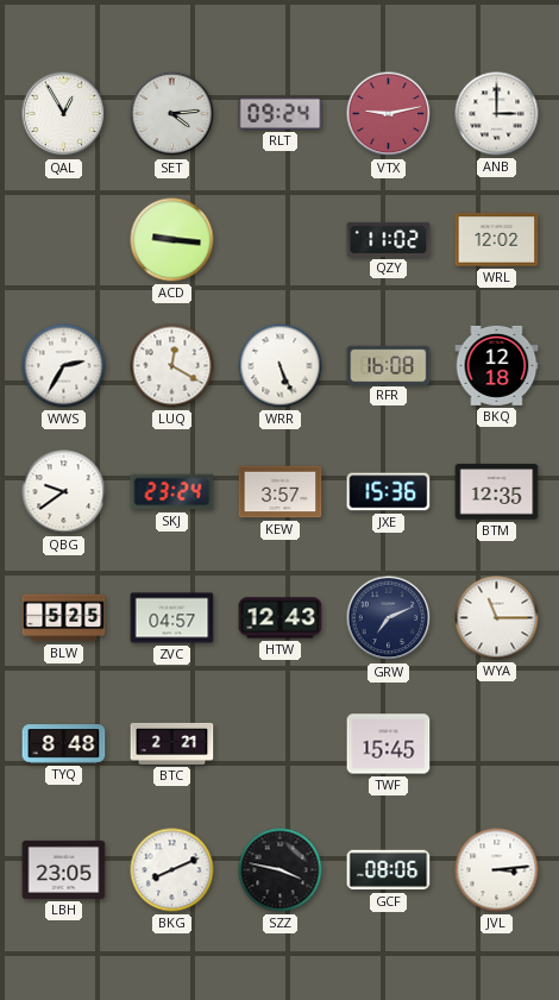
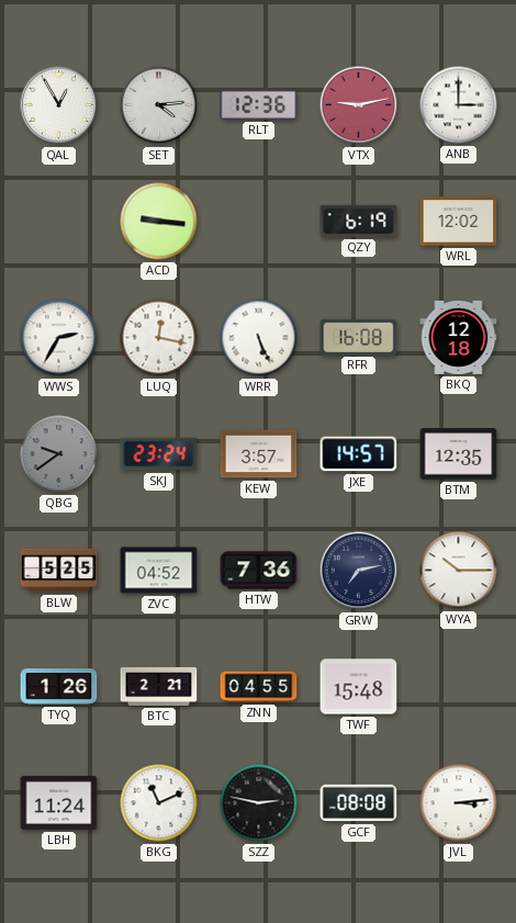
RLT: 09:24 -> 12:36
QZY: 11:02 -> 6:19
LUQ: 12:20 -> 12:17
QBG dial: white -> grey
JXE: 15:36 -> 14:57
ZVC: 04:57 -> 04:52
HTW: 12:43 -> 7:36
GRW: 7:11 -> 7:13
WYA: 11:15 -> 10:15
TYQ: 8:48 -> 1:26
ZNN: none -> 04:55
TWF: 15:45 -> 15:48
LBH: 23:05 -> 11:24
BKG: 8:11 -> 11:11
SZZ: 3:47 -> 2:47
GCF: 08:06 -> 08:08
